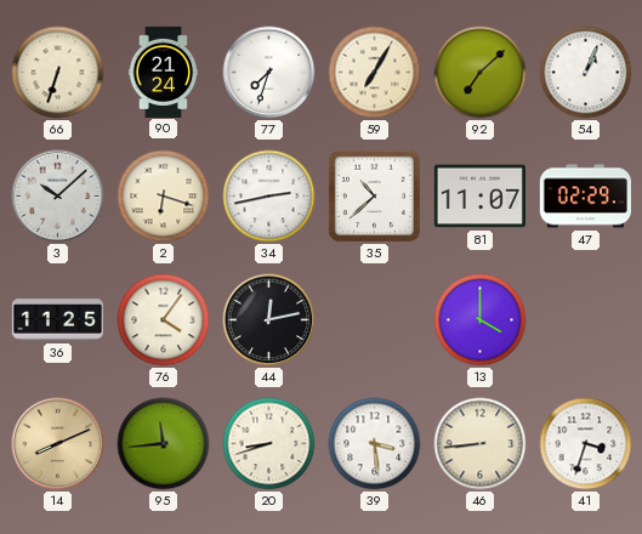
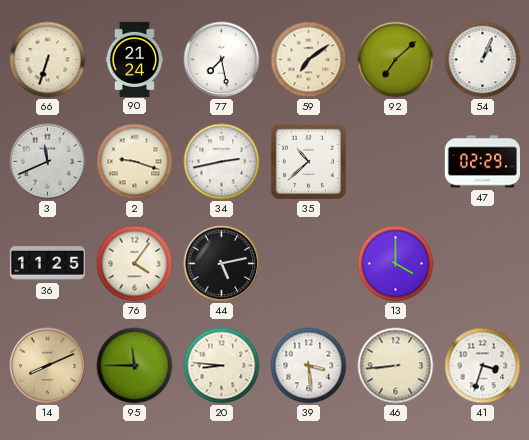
77: 7:33 -> 7:28
59: 7:05 -> 7:09
3: 10:08 -> 11:41
2: 6:18 -> 9:18
81: 11:07 -> none
44: 12:13 -> 5:13
95: 11:44 -> 11:45
20: 8:42 -> 8:46
